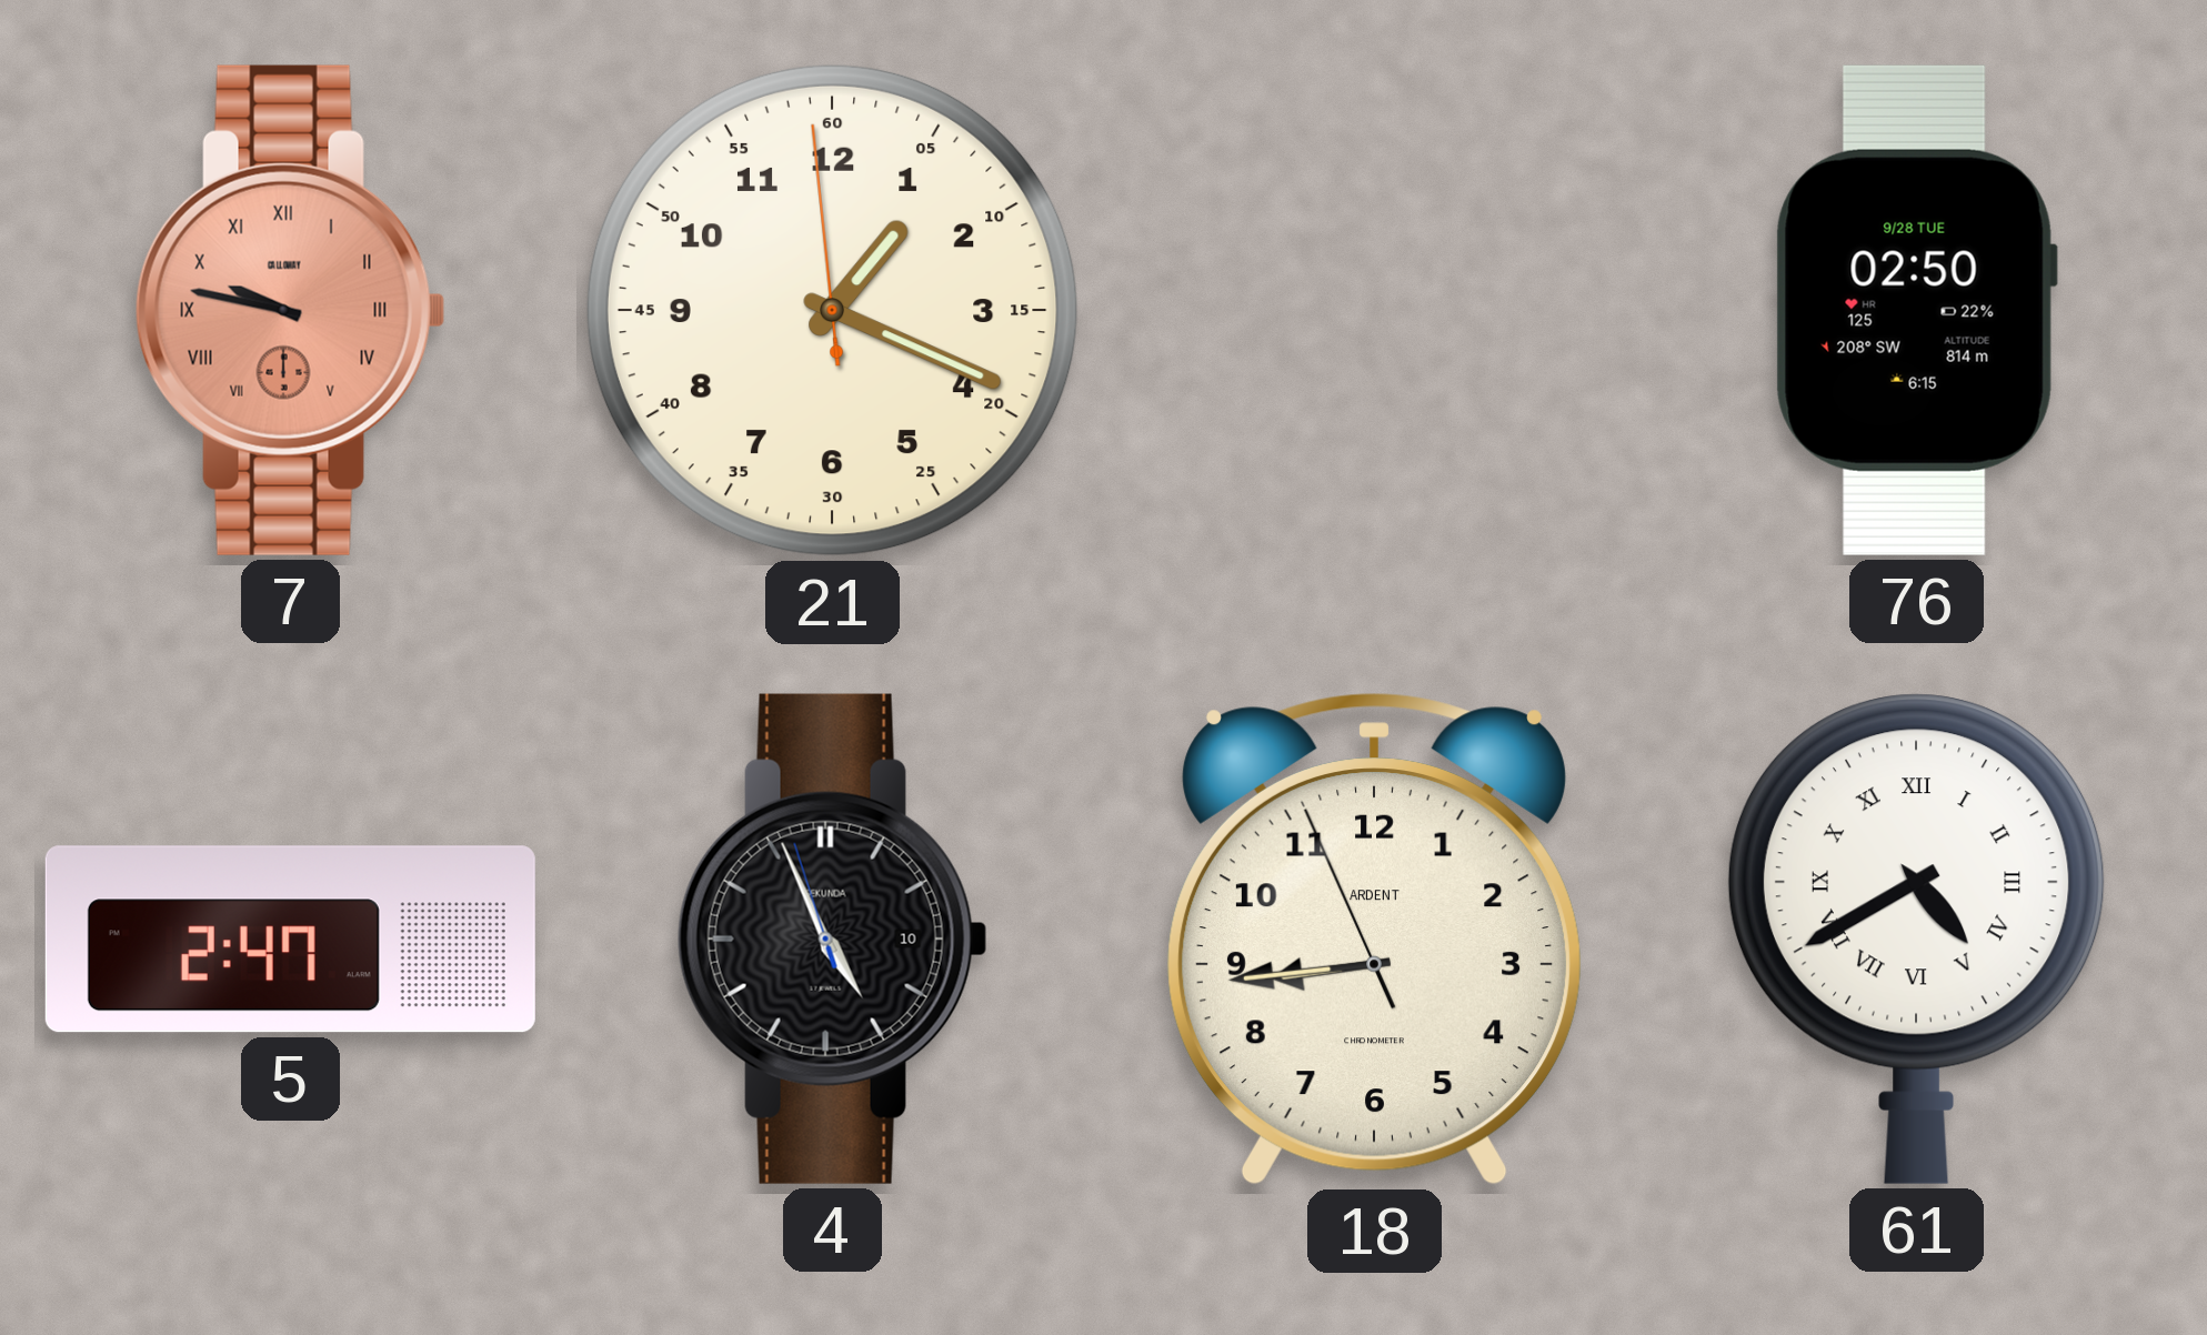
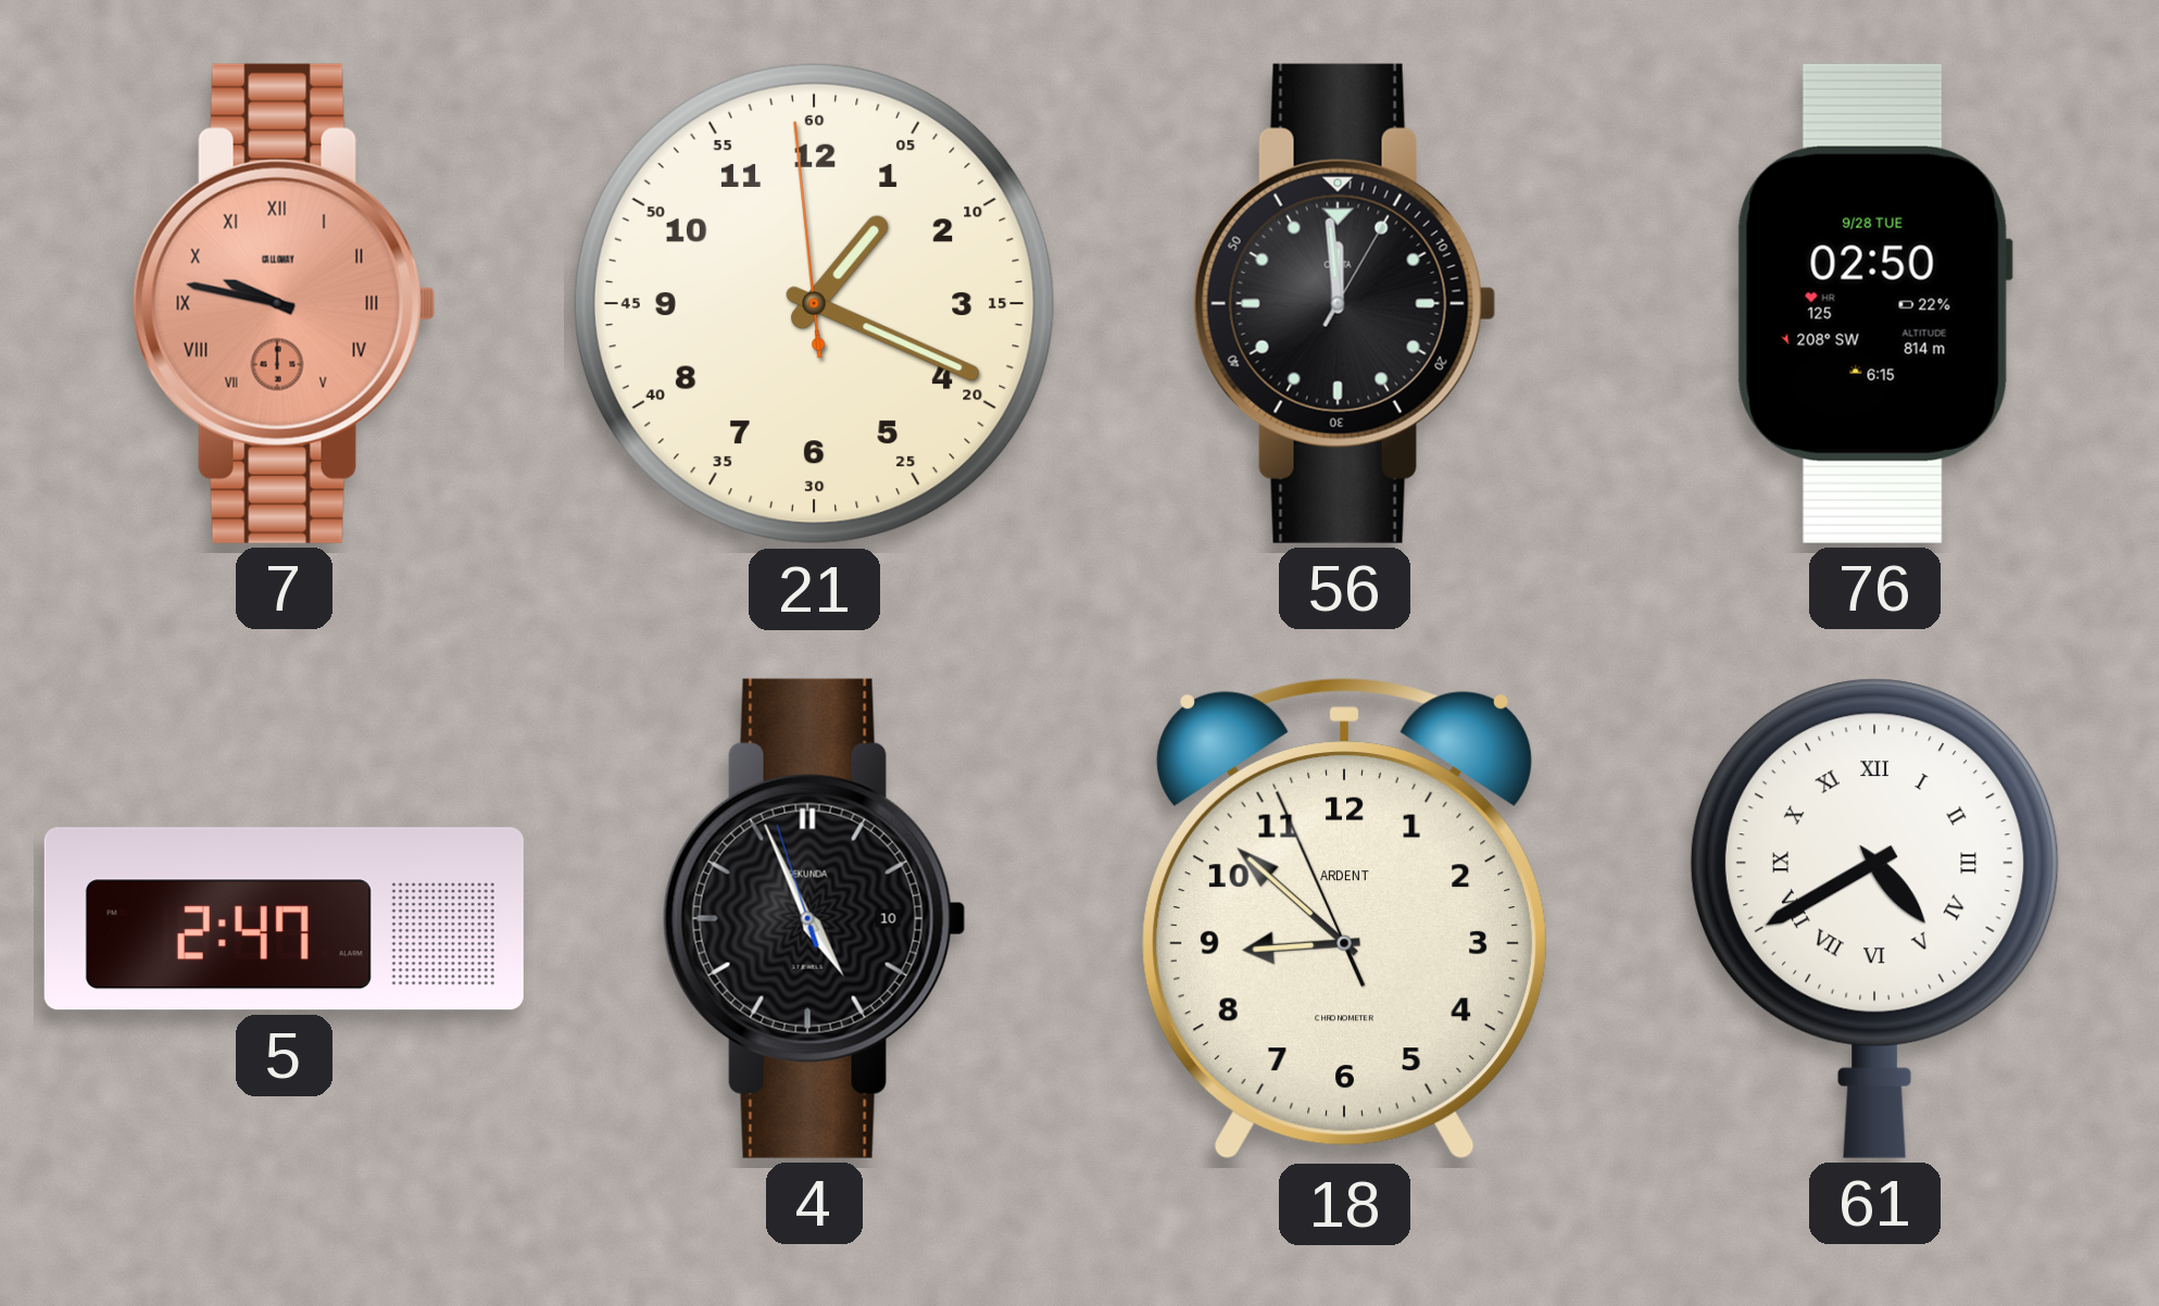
56: none -> 11:59
18: 8:43 -> 8:51
